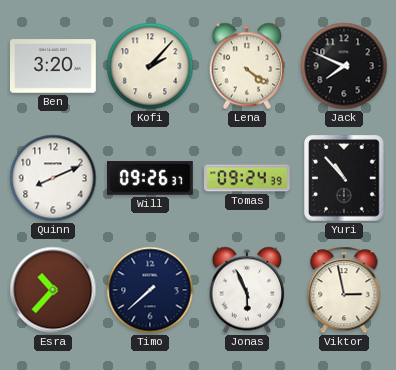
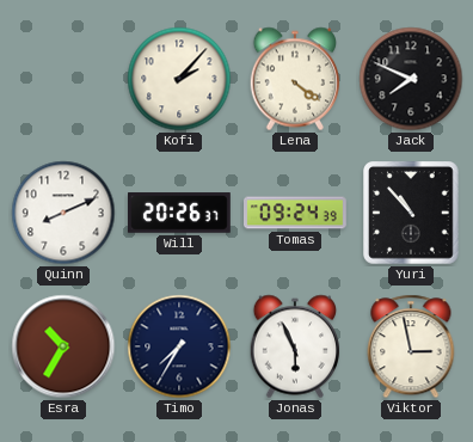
Ben: 3:20 -> none
Will: 09:26 -> 20:26
Esra: 10:37 -> 10:35
Timo: 7:38 -> 7:35
